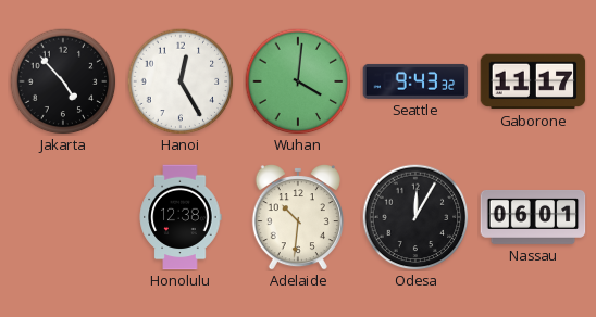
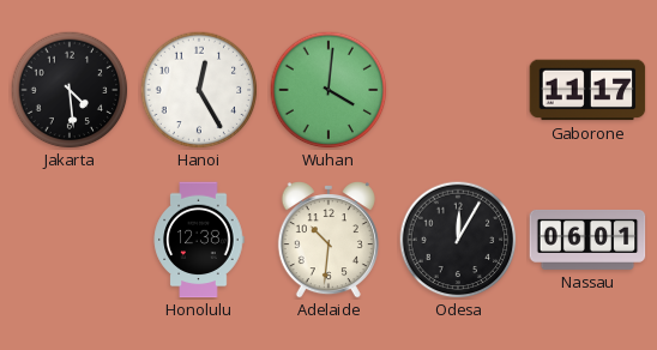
Jakarta: 4:53 -> 4:29
Seattle: 9:43 -> none
